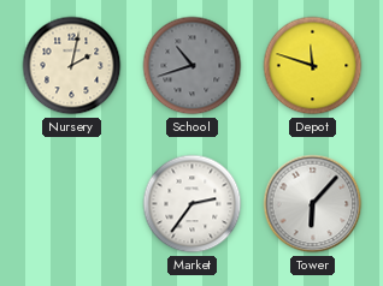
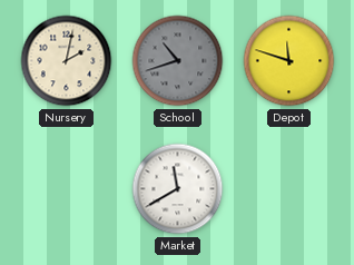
Market: 2:36 -> 11:40
Tower: 6:07 -> none
